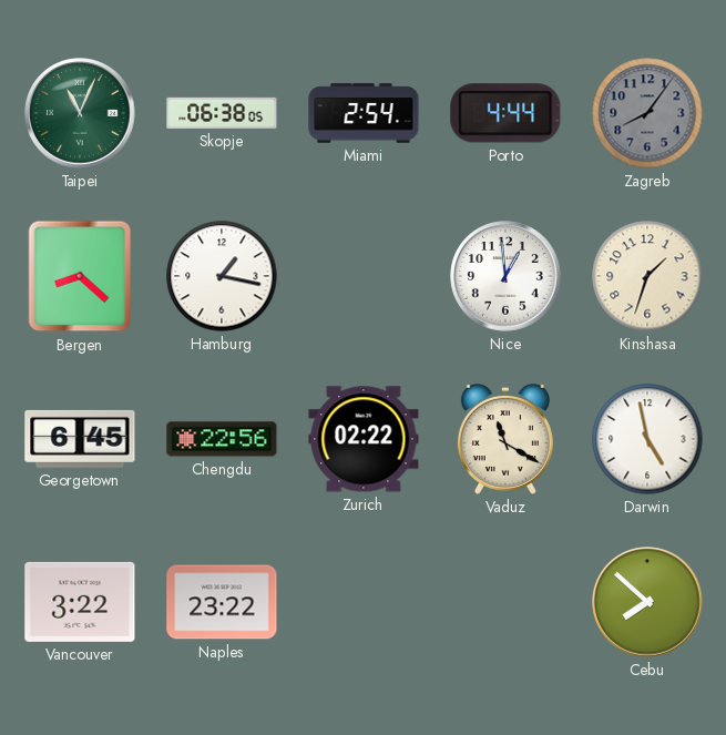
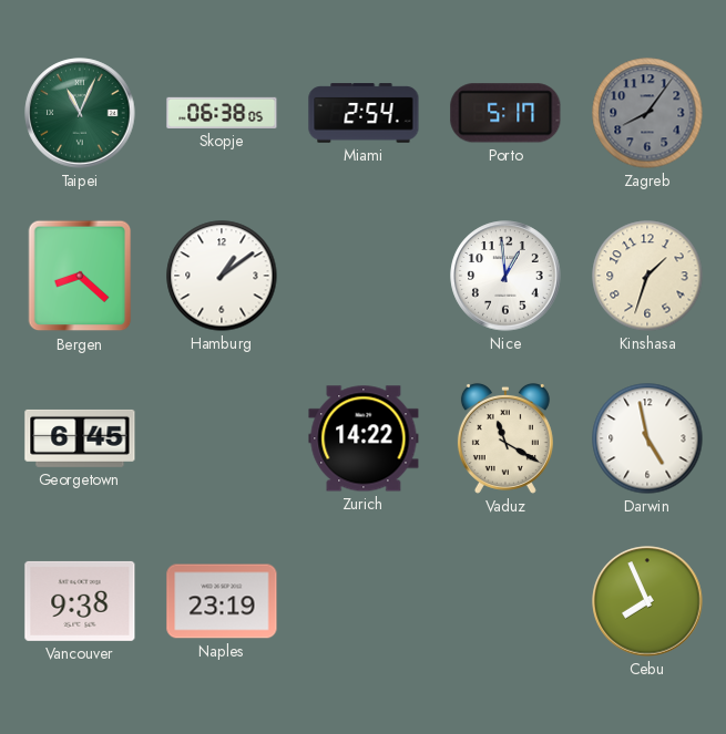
Porto: 4:44 -> 5:17
Hamburg: 1:17 -> 1:09
Chengdu: 22:56 -> none
Zurich: 02:22 -> 14:22
Vancouver: 3:22 -> 9:38
Naples: 23:22 -> 23:19
Cebu: 7:52 -> 7:56
